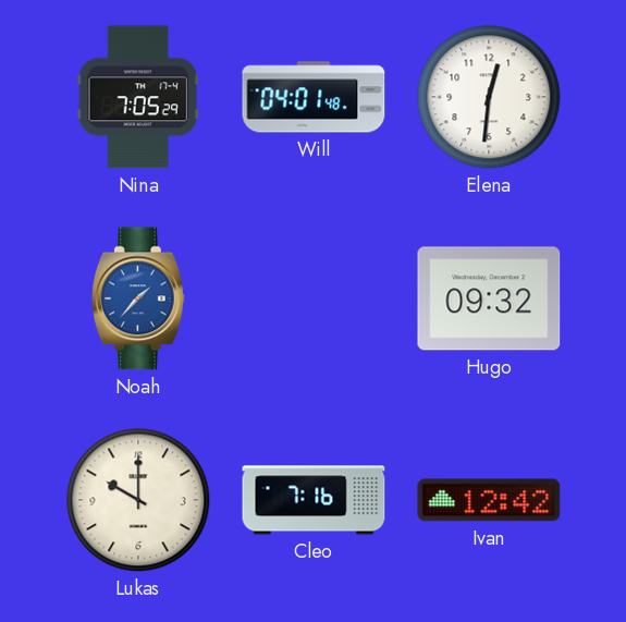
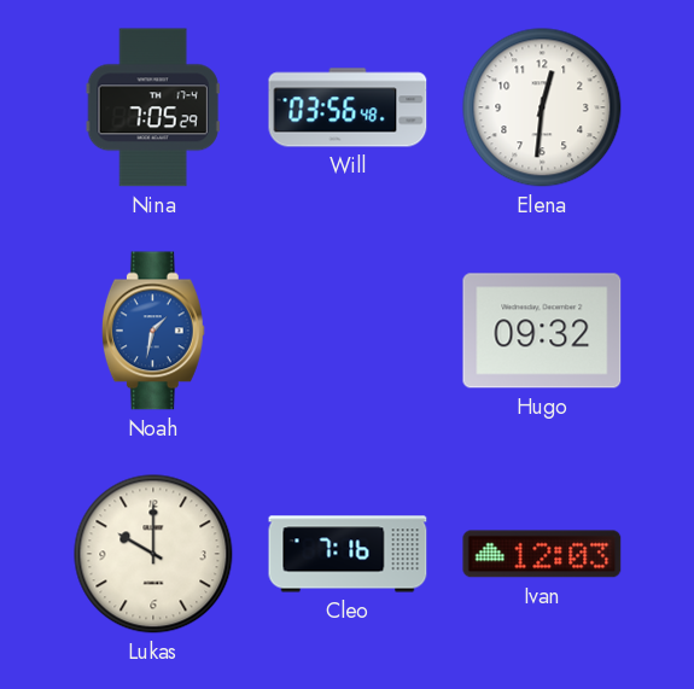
Will: 04:01 -> 03:56
Noah: 1:37 -> 1:32
Ivan: 12:42 -> 12:03
